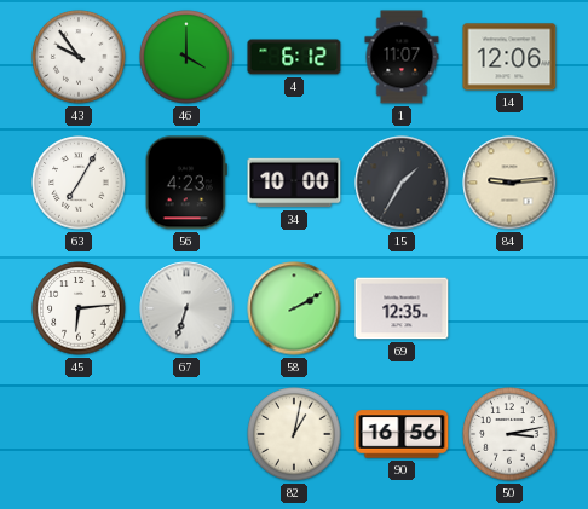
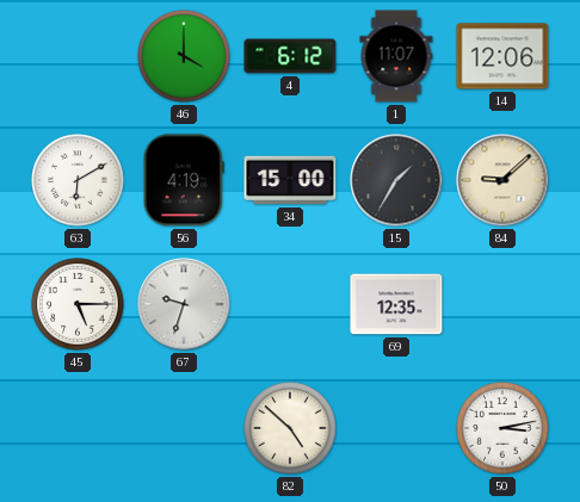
43: 9:54 -> none
63: 7:05 -> 6:10
56: 4:23 -> 4:19
34: 10:00 -> 15:00
84: 9:14 -> 9:08
45: 6:14 -> 5:15
67: 6:33 -> 9:33
58: 2:10 -> none
82: 1:02 -> 4:52
90: 16:56 -> none
